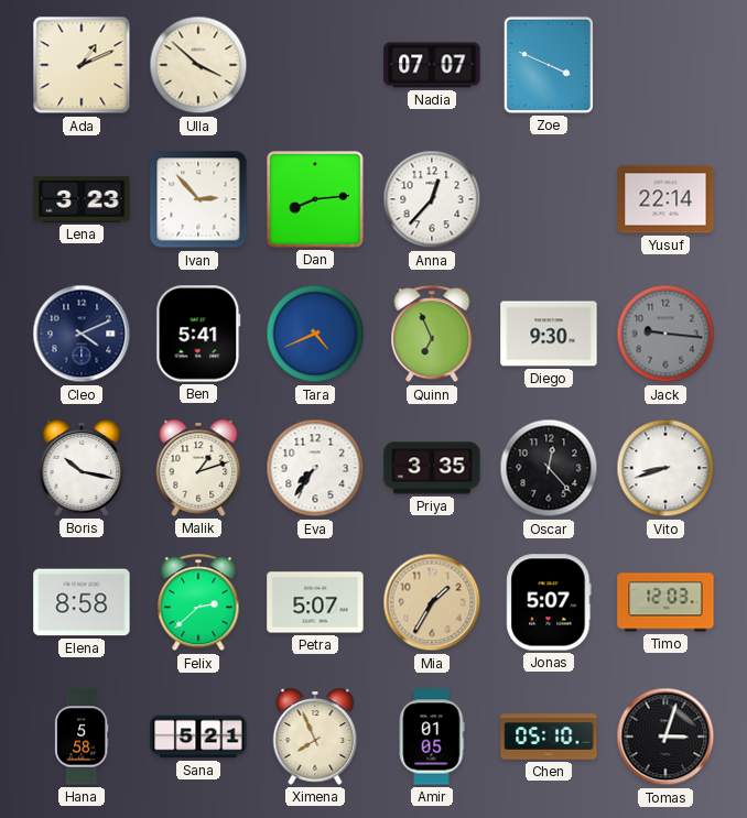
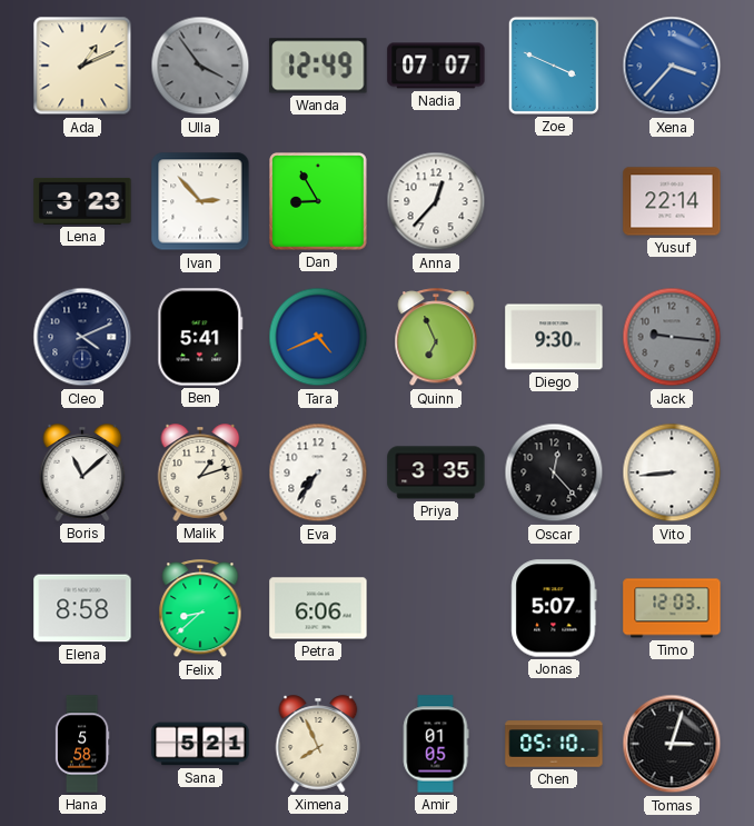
Ulla: 3:52 -> 3:54
Ulla dial: cream -> grey
Wanda: none -> 12:49
Xena: none -> 3:37
Dan: 8:14 -> 8:55
Boris: 10:17 -> 11:08
Vito: 8:42 -> 8:44
Felix: 2:38 -> 8:38
Petra: 5:07 -> 6:06
Mia: 1:35 -> none
